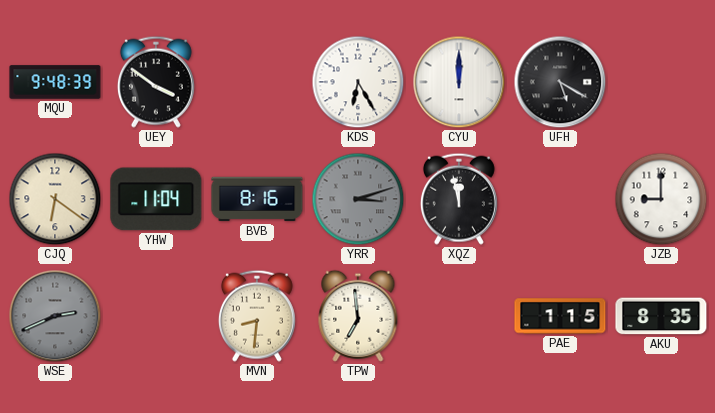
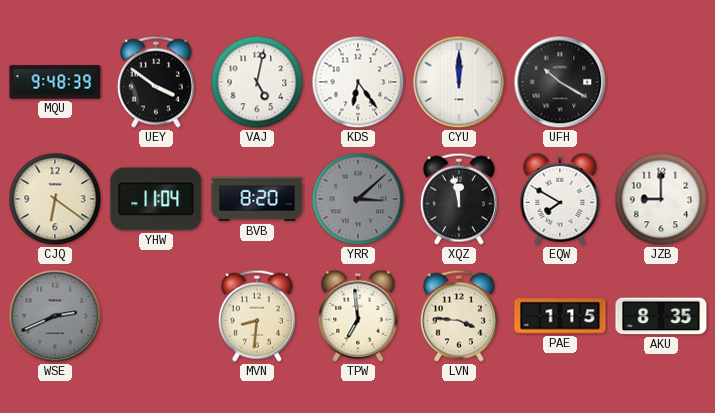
VAJ: none -> 5:02
KDS: 6:25 -> 6:24
UFH: 5:20 -> 10:20
BVB: 8:16 -> 8:20
YRR: 3:12 -> 3:08
EQW: none -> 7:50
LVN: none -> 3:46
